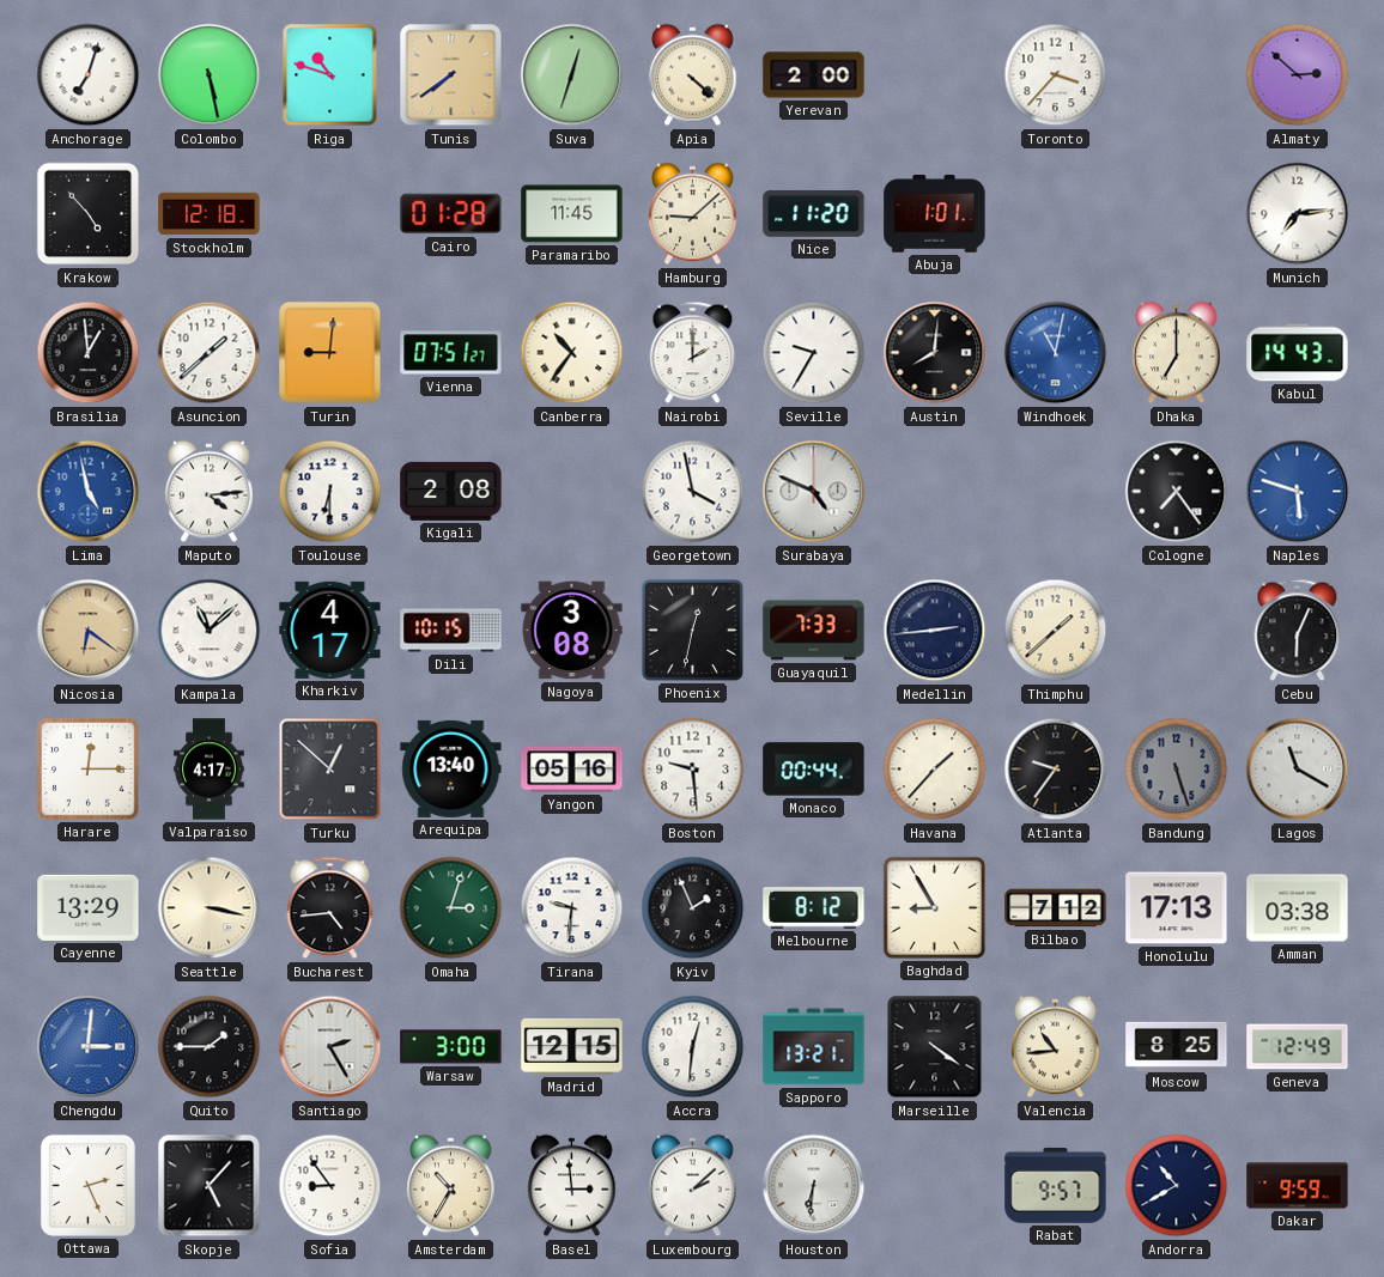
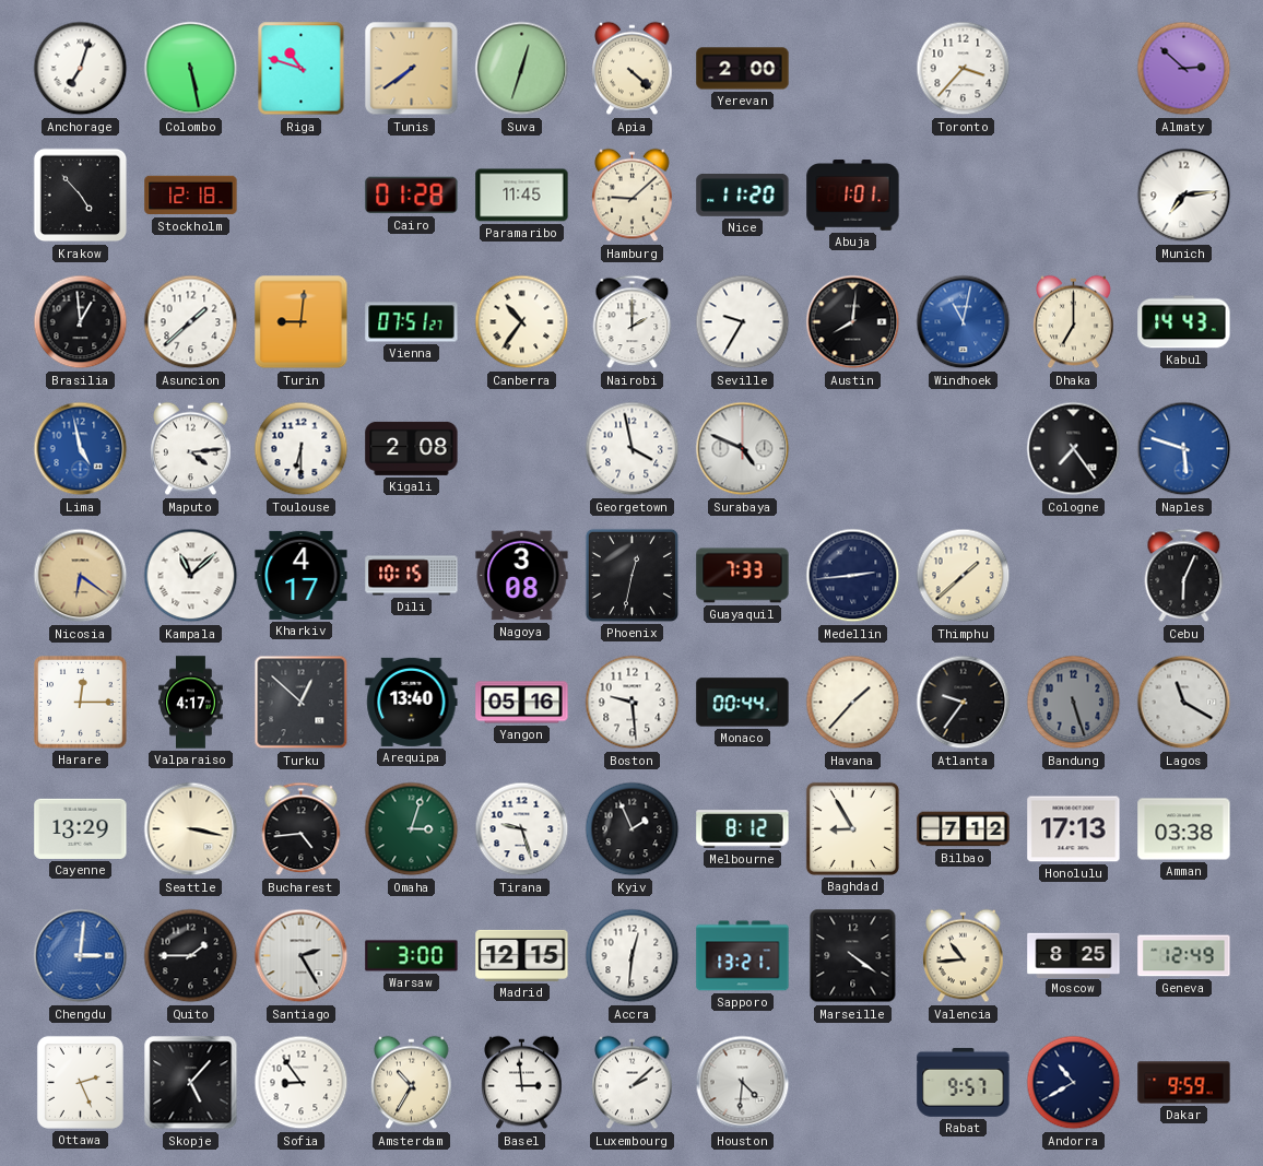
Tirana: 9:31 -> 9:27
Houston: 6:31 -> 4:31
